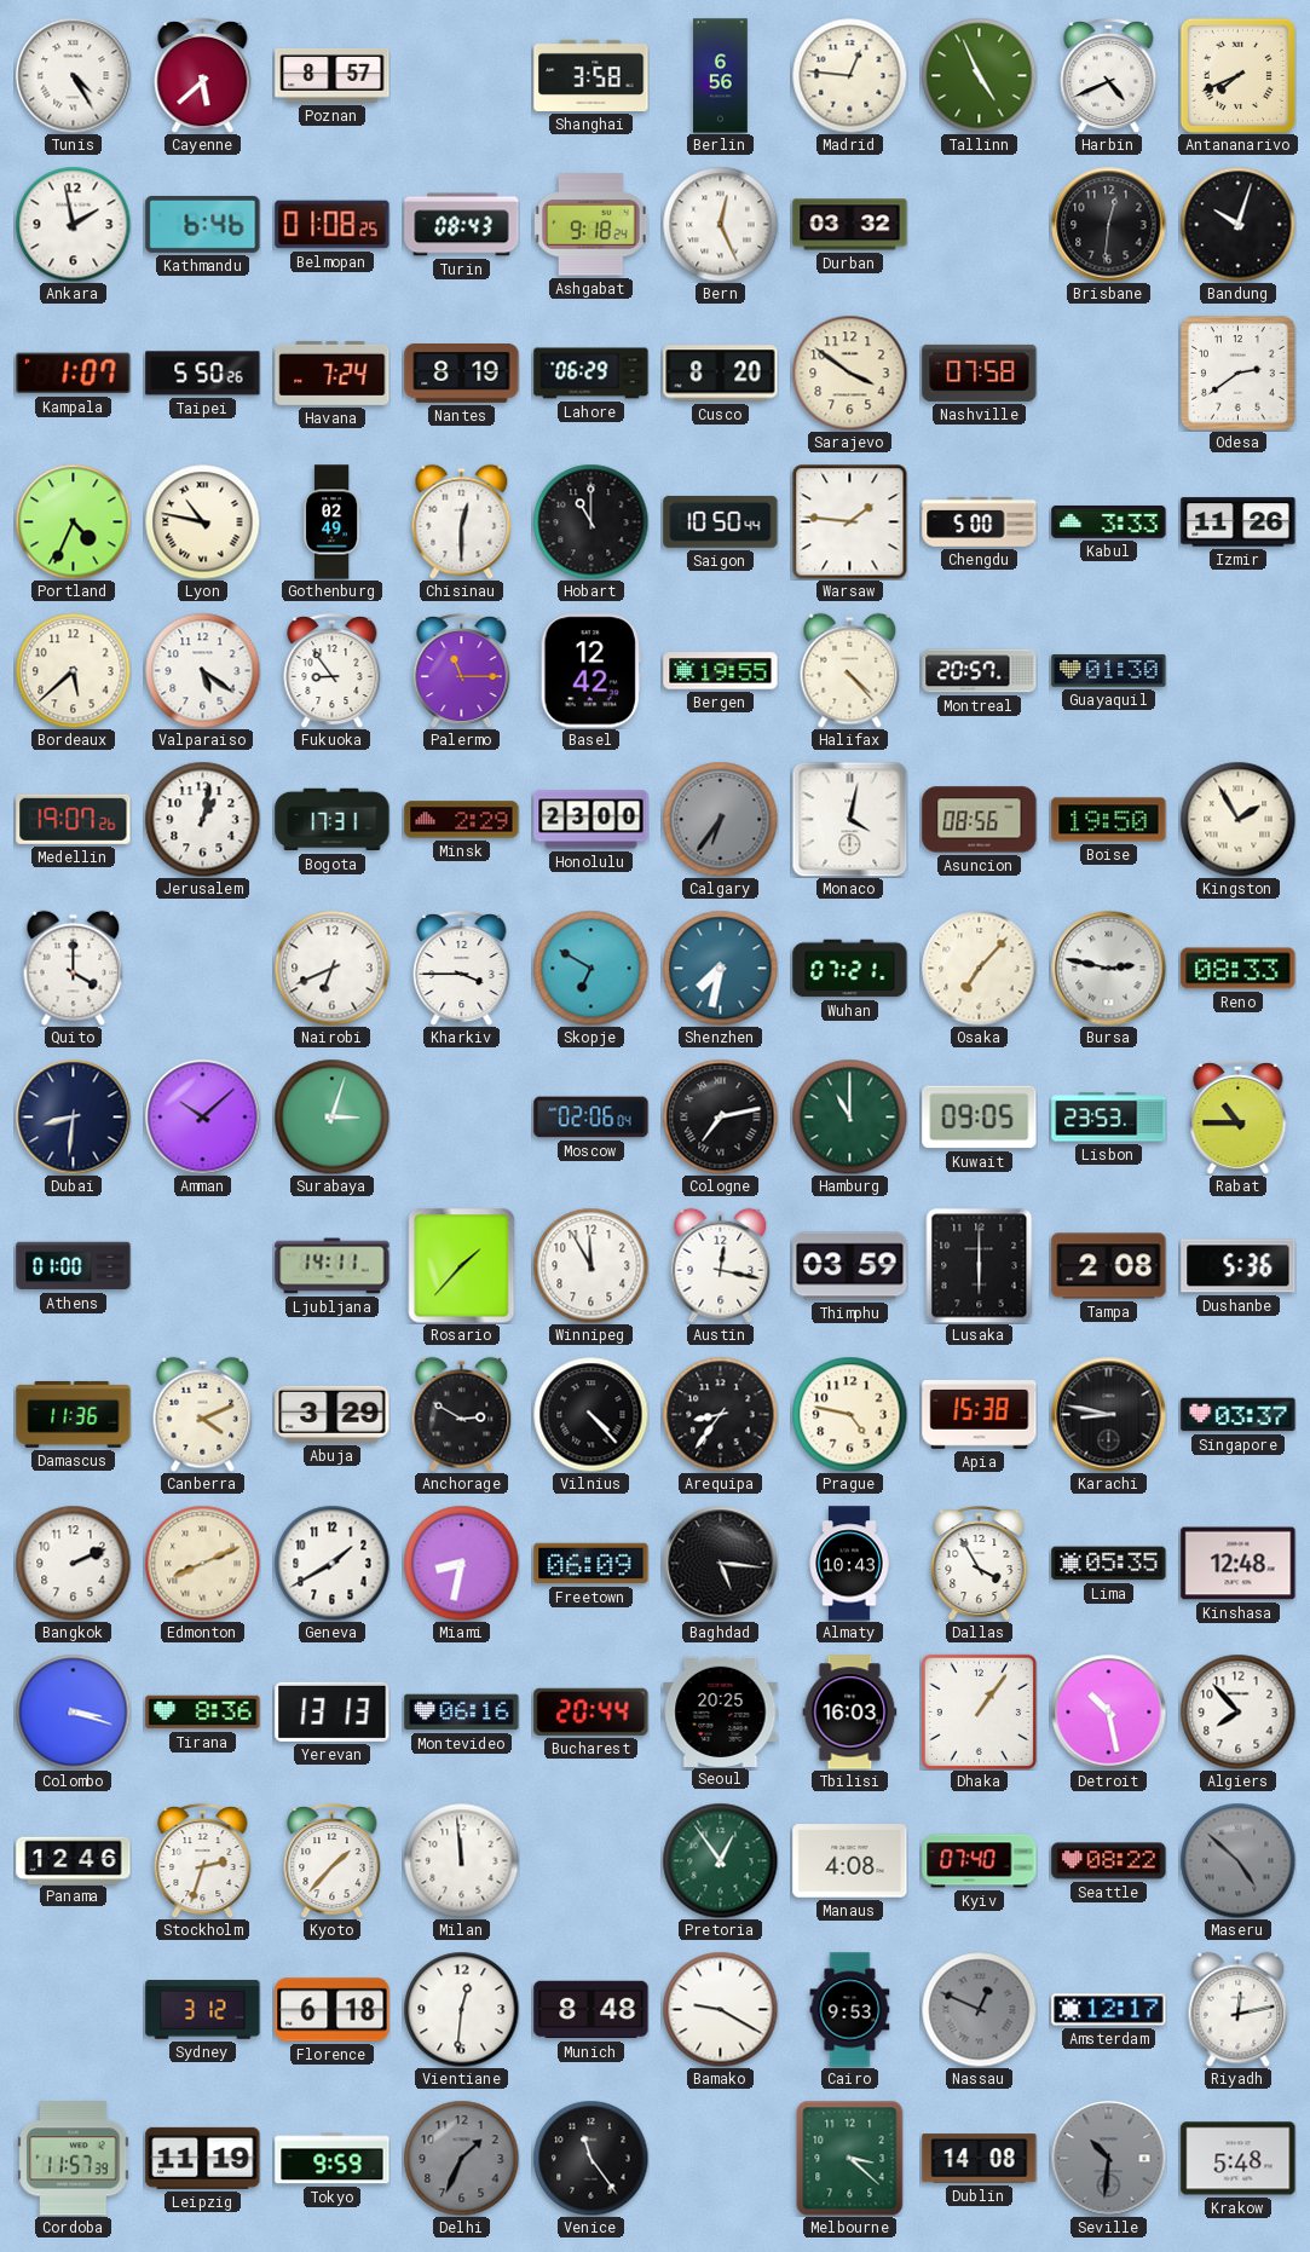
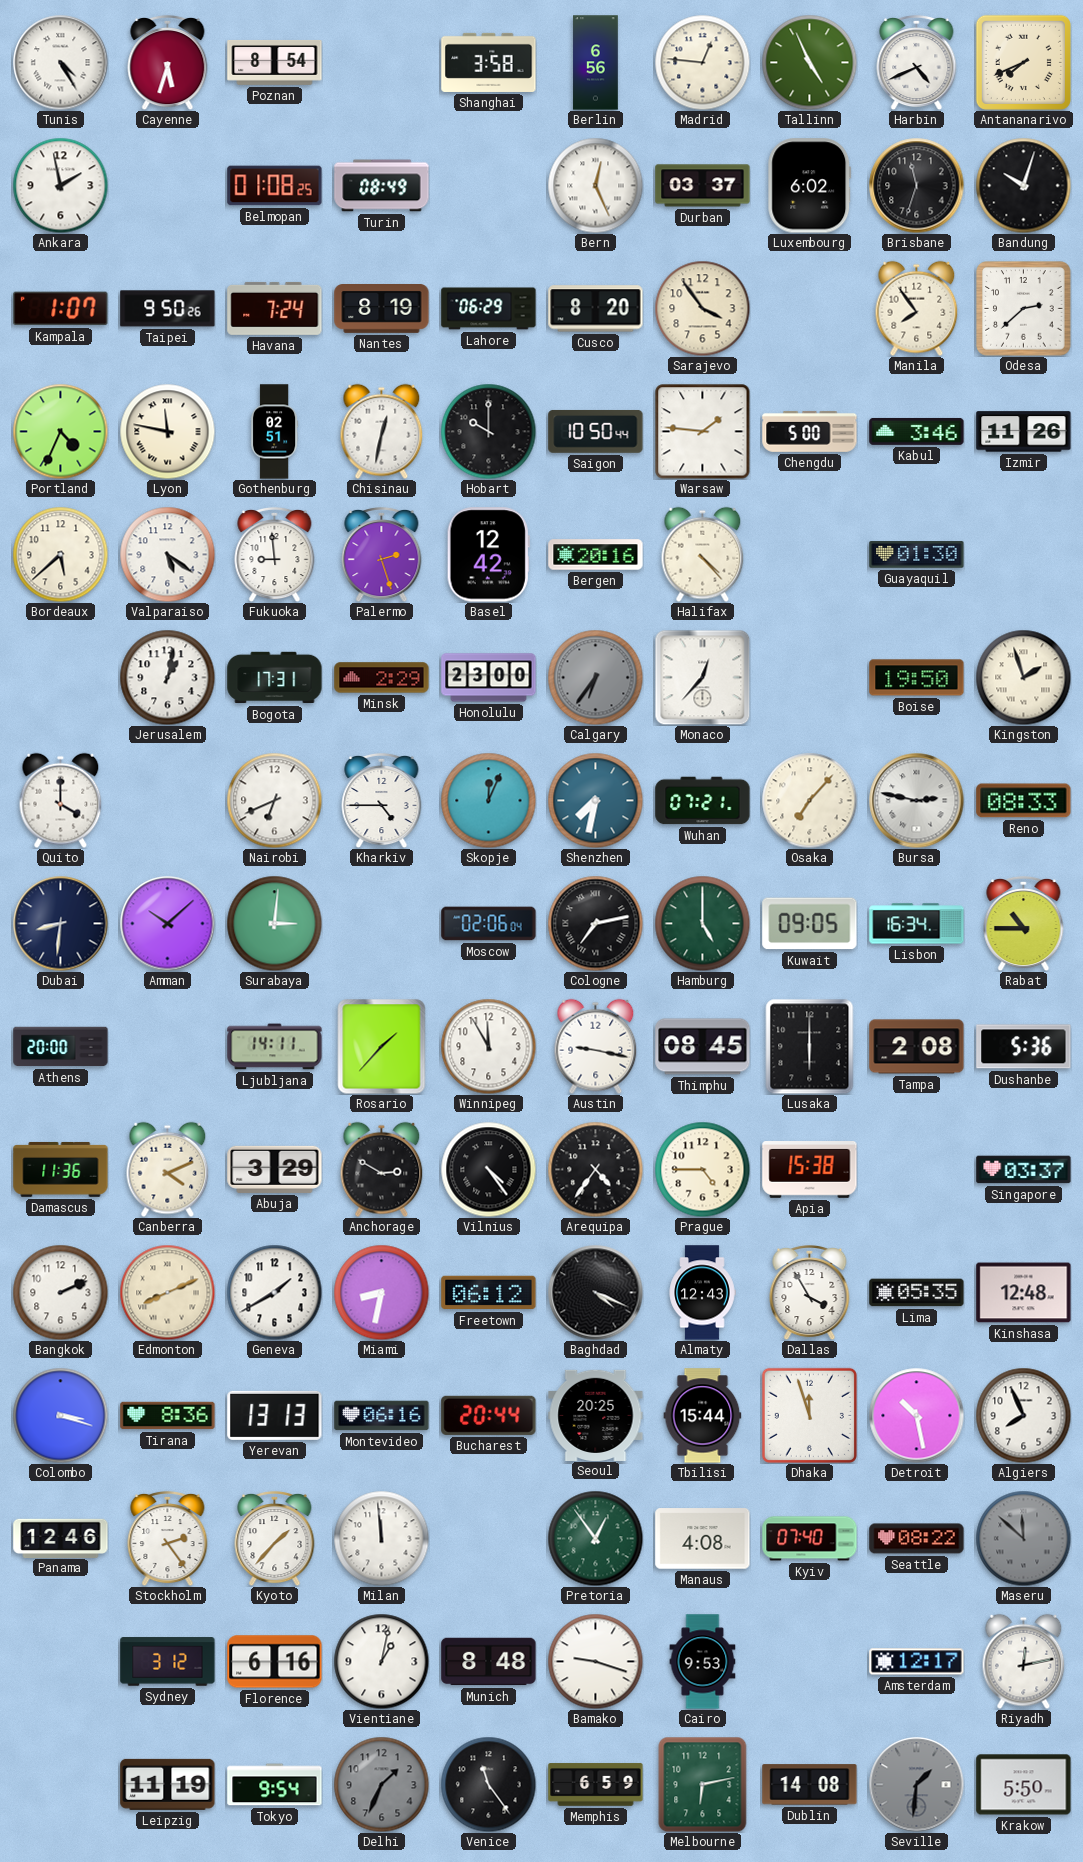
Cayenne: 5:38 -> 5:33
Poznan: 8:57 -> 8:54
Kathmandu: 6:46 -> none
Turin: 08:43 -> 08:49
Ashgabat: 9:18 -> none
Durban: 03:32 -> 03:37
Luxembourg: none -> 6:02
Brisbane: 12:31 -> 11:33
Taipei: 5:50 -> 9:50
Sarajevo: 3:51 -> 3:54
Nashville: 07:58 -> none
Manila: none -> 7:54
Odesa: 2:39 -> 2:38
Lyon: 10:47 -> 11:47
Gothenburg: 02:49 -> 02:51
Chisinau: 12:30 -> 12:32
Hobart: 11:00 -> 10:00
Kabul: 3:33 -> 3:46
Fukuoka: 8:54 -> 8:59
Palermo: 11:15 -> 2:27
Bergen: 19:55 -> 20:16
Montreal: 20:57 -> none
Medellin: 19:07 -> none
Monaco: 4:02 -> 12:37
Asuncion: 08:56 -> none
Kingston: 1:55 -> 1:57
Kharkiv: 3:45 -> 4:45
Skopje: 6:50 -> 12:04
Surabaya: 3:03 -> 3:01
Hamburg: 11:00 -> 5:00
Lisbon: 23:53 -> 16:34
Athens: 01:00 -> 20:00
Austin: 12:17 -> 9:17
Thimphu: 03:59 -> 08:45
Vilnius: 4:23 -> 4:24
Arequipa: 8:36 -> 4:36
Prague: 4:47 -> 4:45
Karachi: 8:47 -> none
Freetown: 06:09 -> 06:12
Baghdad: 5:16 -> 4:19
Almaty: 10:43 -> 12:43
Tbilisi: 16:03 -> 15:44
Dhaka: 1:06 -> 11:57
Algiers: 7:53 -> 7:56
Stockholm: 2:33 -> 2:24
Maseru: 4:52 -> 11:52
Florence: 6:18 -> 6:16
Vientiane: 12:31 -> 1:02
Bamako: 9:20 -> 9:18
Nassau: 12:49 -> none
Cordoba: 11:57 -> none
Tokyo: 9:59 -> 9:54
Memphis: none -> 6:59
Melbourne: 3:22 -> 6:13
Seville: 10:31 -> 1:31
Krakow: 5:48 -> 5:50
